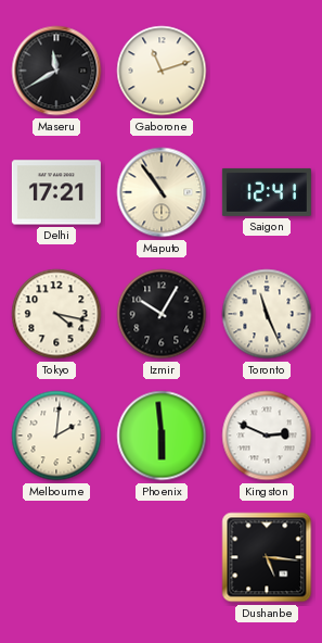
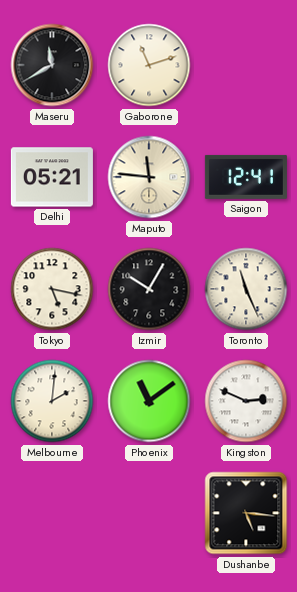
Delhi: 17:21 -> 05:21
Maputo: 10:54 -> 11:46
Tokyo: 4:17 -> 5:17
Phoenix: 5:59 -> 11:09
